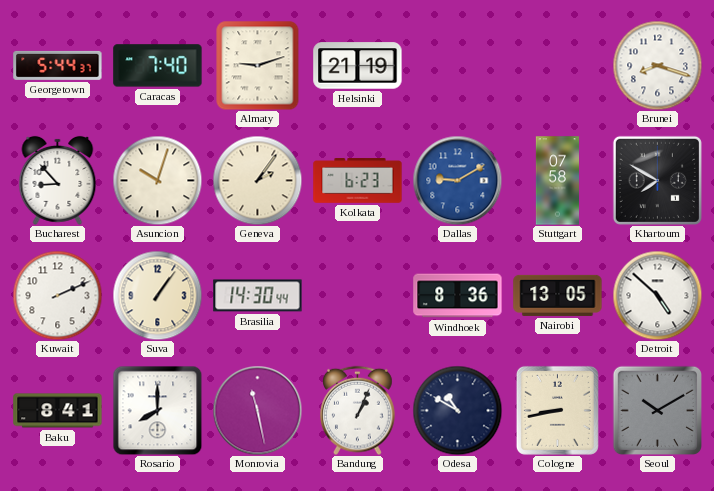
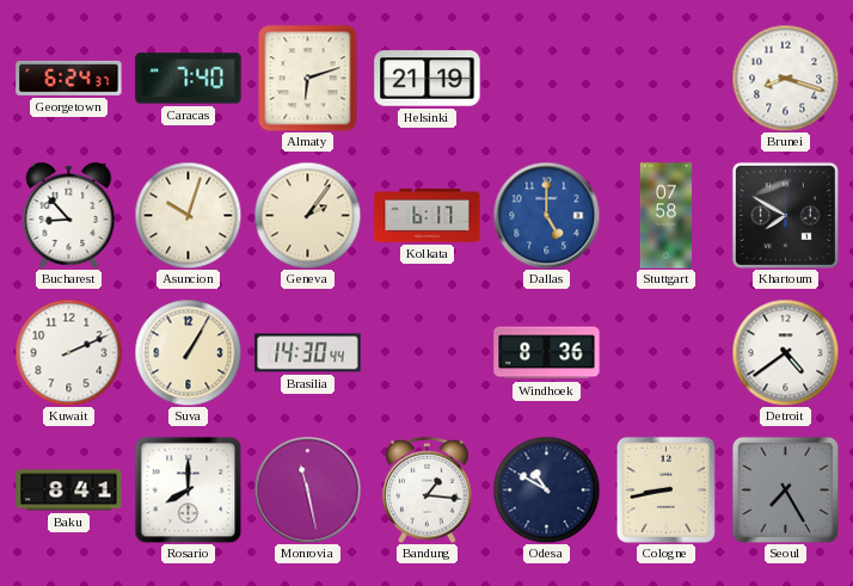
Georgetown: 5:44 -> 6:24
Almaty: 9:12 -> 6:12
Kolkata: 6:23 -> 6:17
Dallas: 9:10 -> 5:00
Suva: 1:06 -> 1:05
Nairobi: 13:05 -> none
Detroit: 4:52 -> 4:39
Bandung: 1:04 -> 1:16
Seoul: 10:10 -> 7:25
